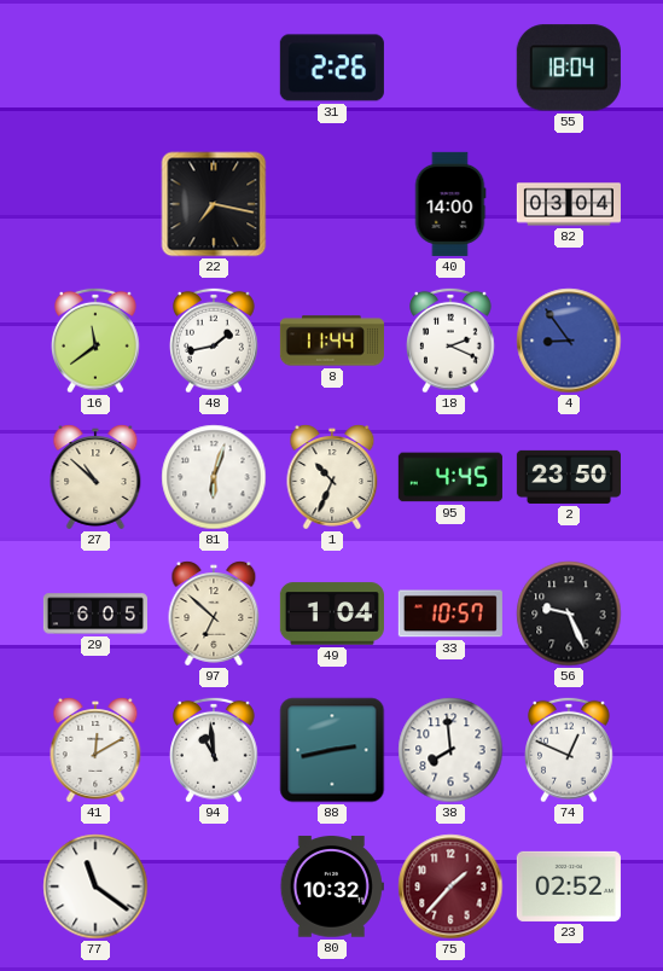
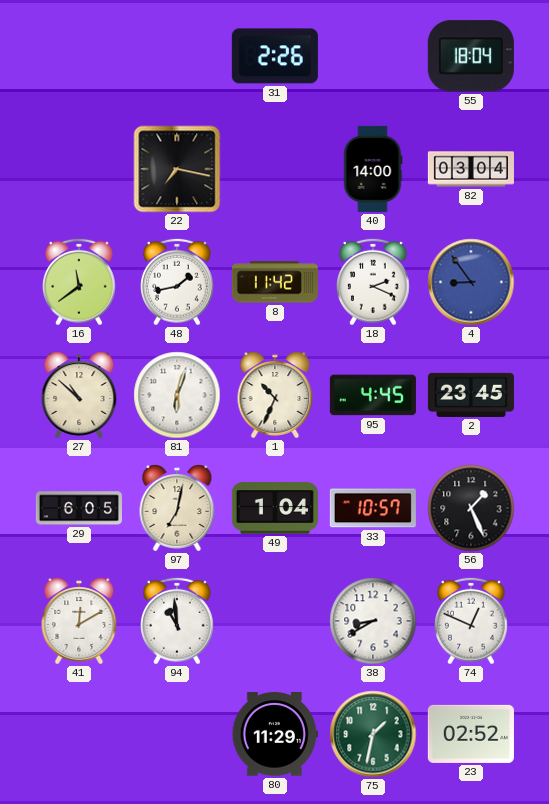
8: 11:44 -> 11:42
2: 23:50 -> 23:45
97: 6:52 -> 7:02
56: 9:26 -> 1:26
88: 2:43 -> none
38: 7:59 -> 8:40
77: 11:21 -> none
80: 10:32 -> 11:29
75: 1:37 -> 1:32
75 dial: burgundy -> green
